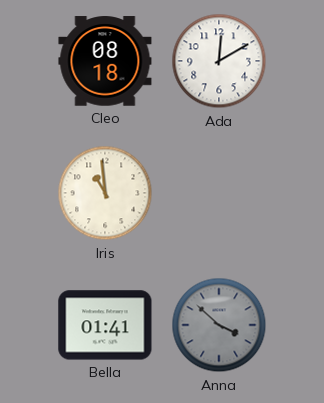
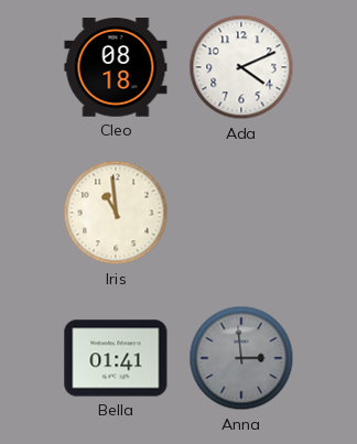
Ada: 12:10 -> 4:11
Anna: 3:52 -> 2:59
